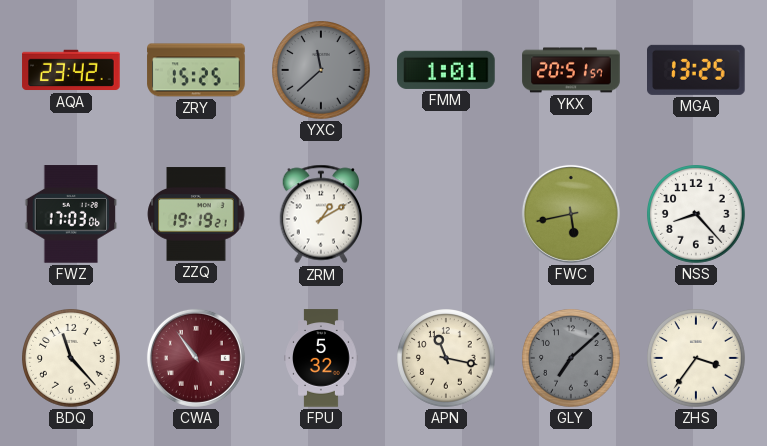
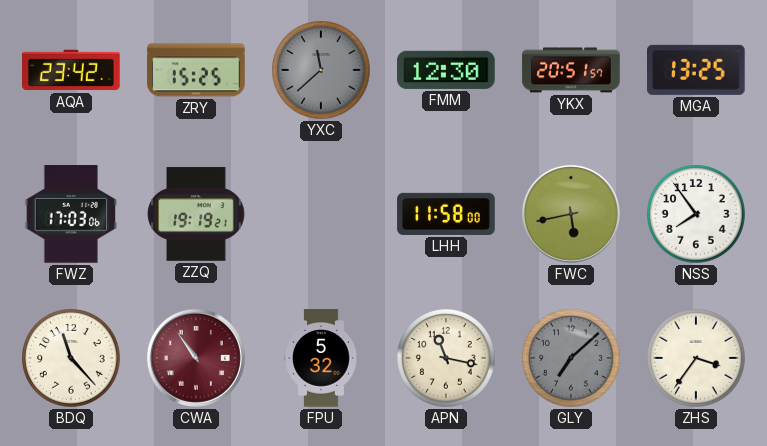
FMM: 1:01 -> 12:30
ZRM: 1:10 -> none
LHH: none -> 11:58
NSS: 8:23 -> 7:54
